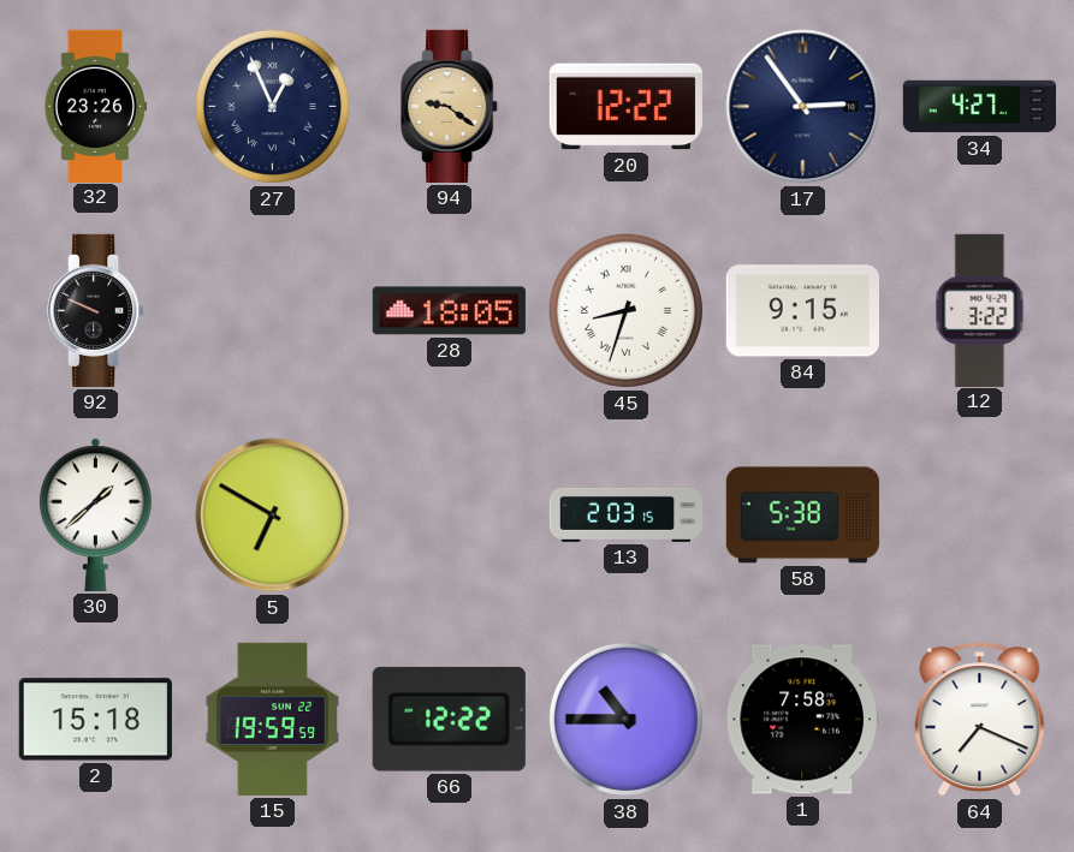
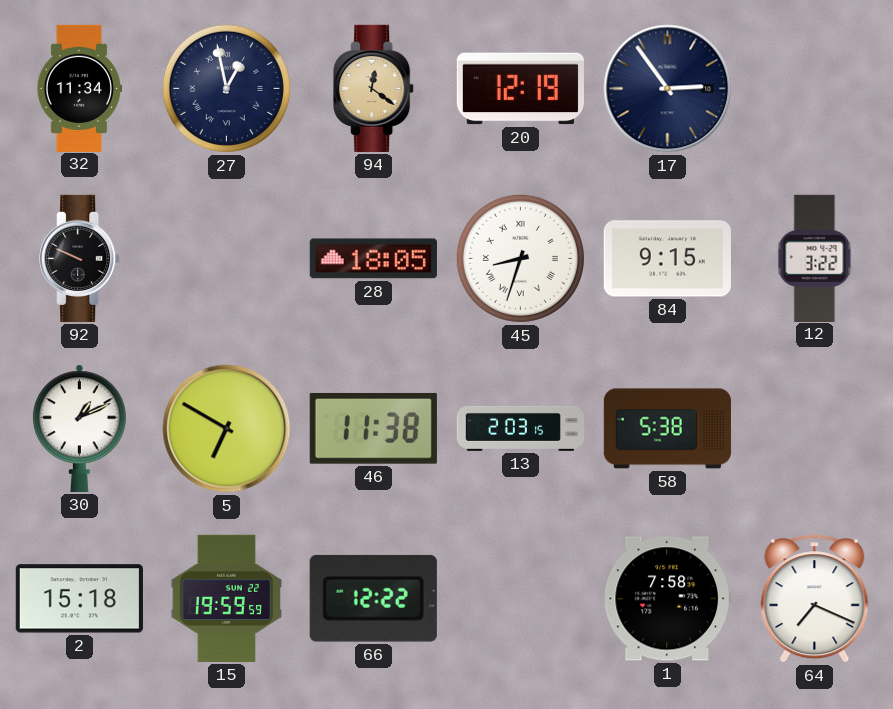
32: 23:26 -> 11:34
27: 12:56 -> 12:58
94: 9:21 -> 12:21
20: 12:22 -> 12:19
34: 4:27 -> none
30: 1:38 -> 1:11
46: none -> 11:38
38: 10:45 -> none
